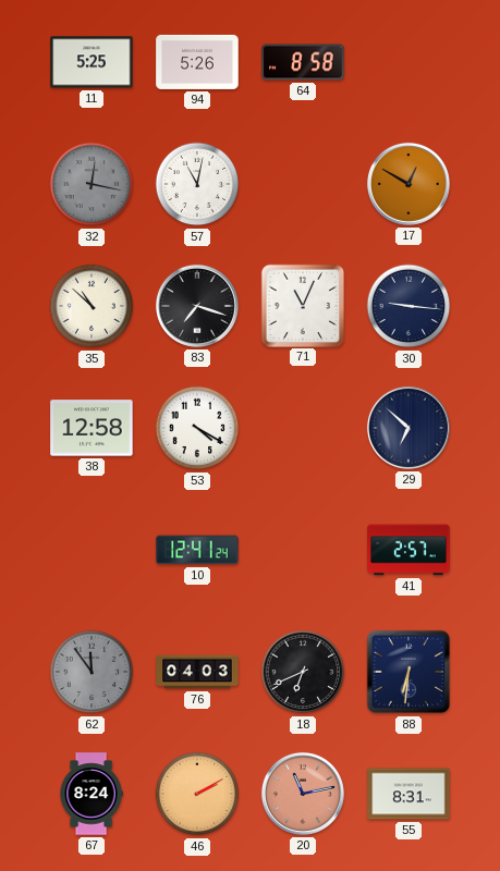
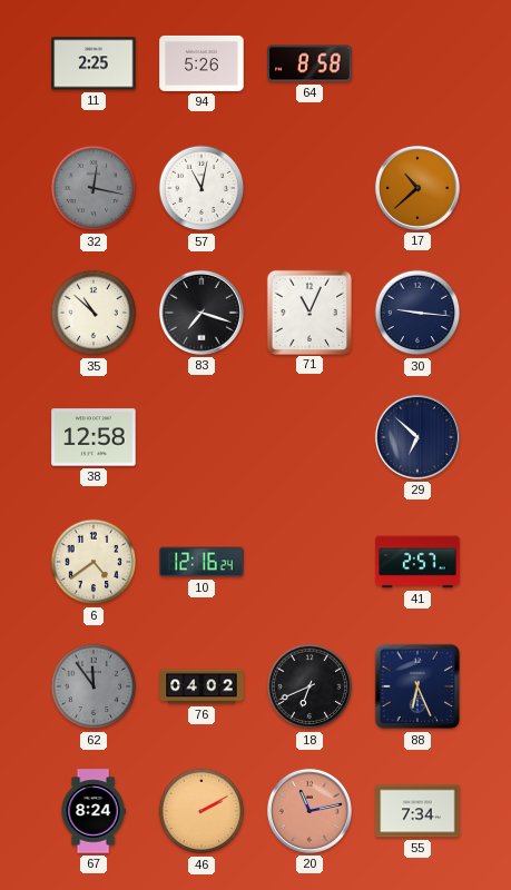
11: 5:25 -> 2:25
17: 12:50 -> 10:38
53: 4:20 -> none
6: none -> 4:39
10: 12:41 -> 12:16
76: 04:03 -> 04:02
88: 6:31 -> 6:26
55: 8:31 -> 7:34
